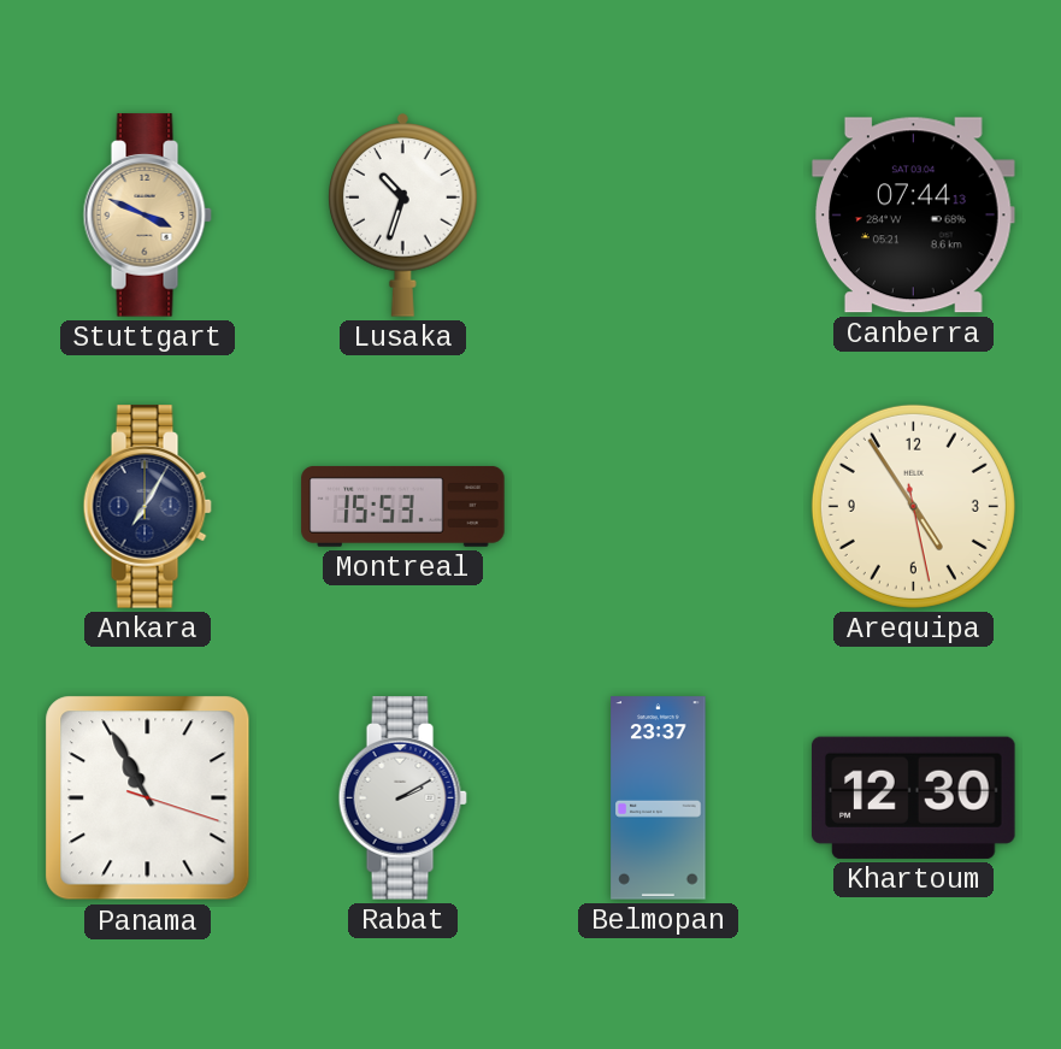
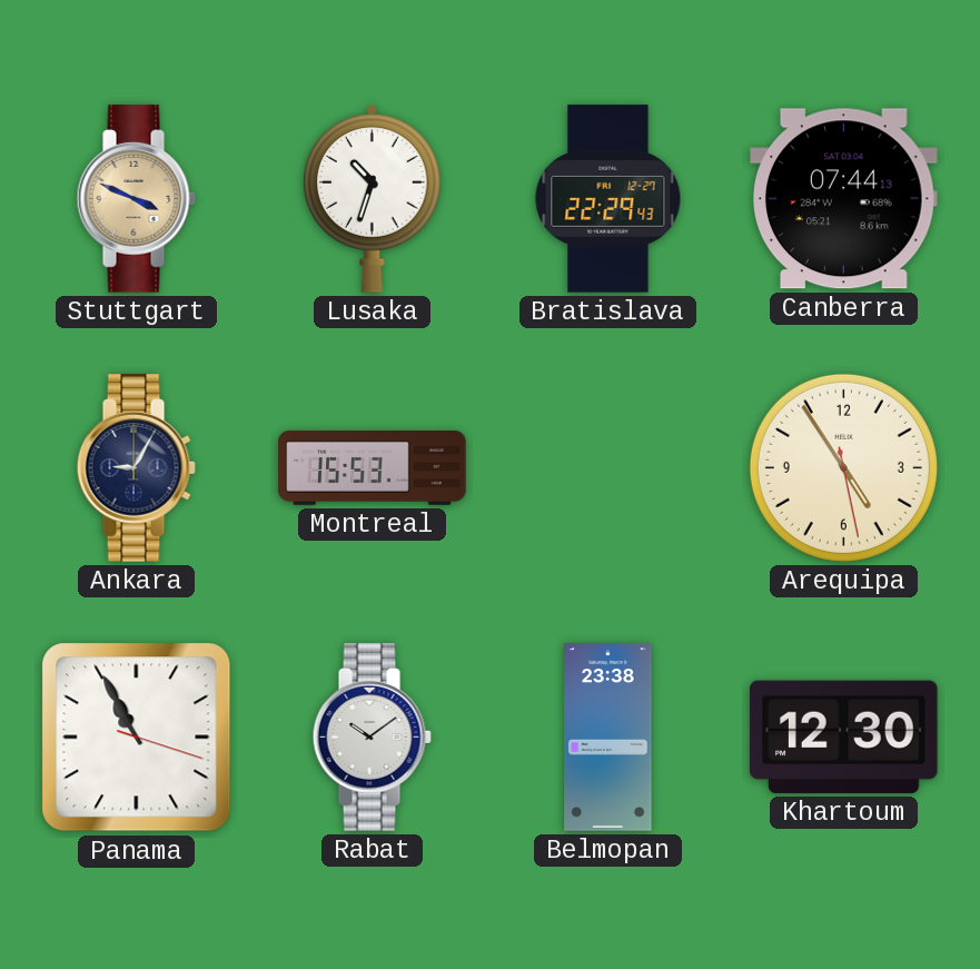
Bratislava: none -> 22:29
Ankara: 7:05 -> 9:05
Rabat: 2:10 -> 10:09
Belmopan: 23:37 -> 23:38
